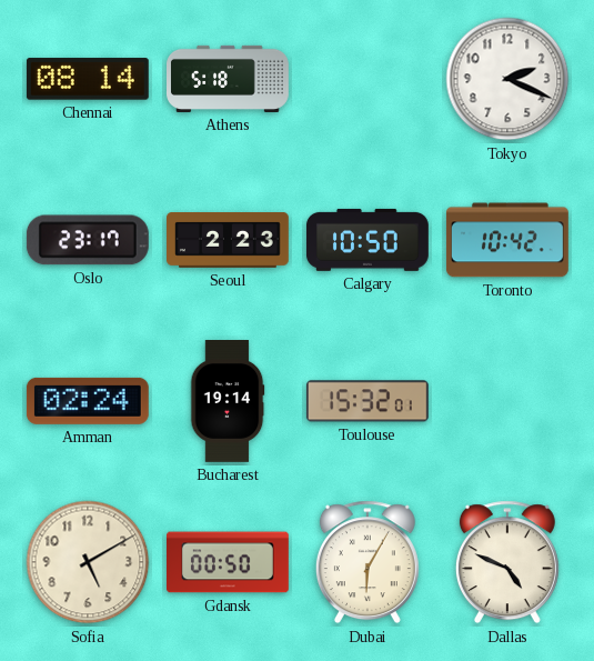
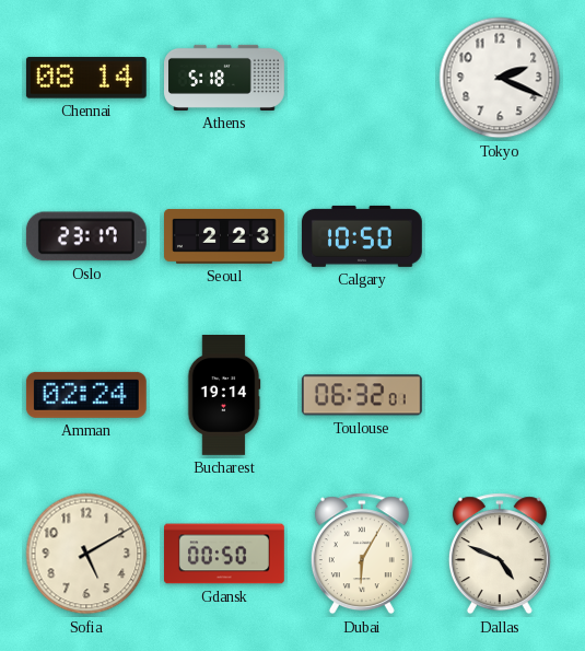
Toronto: 10:42 -> none
Toulouse: 15:32 -> 06:32
